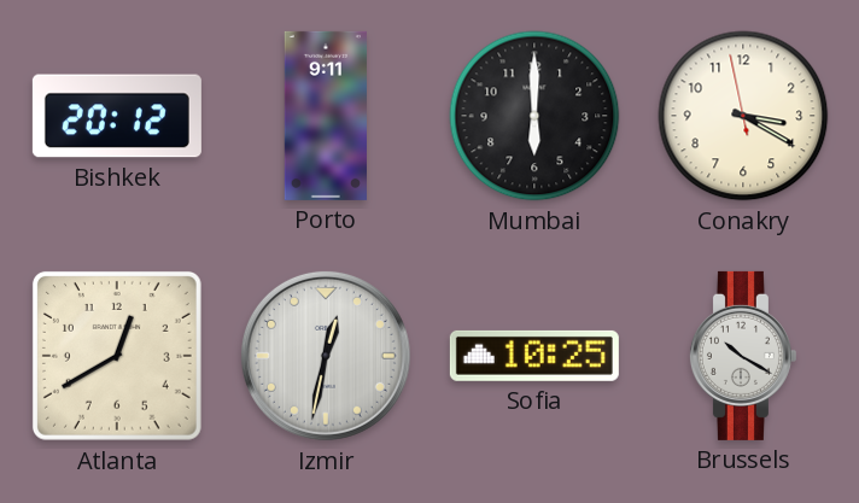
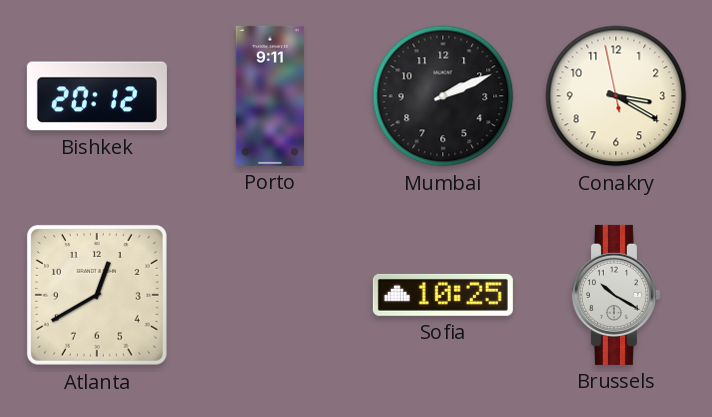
Mumbai: 6:00 -> 2:11
Izmir: 12:32 -> none
